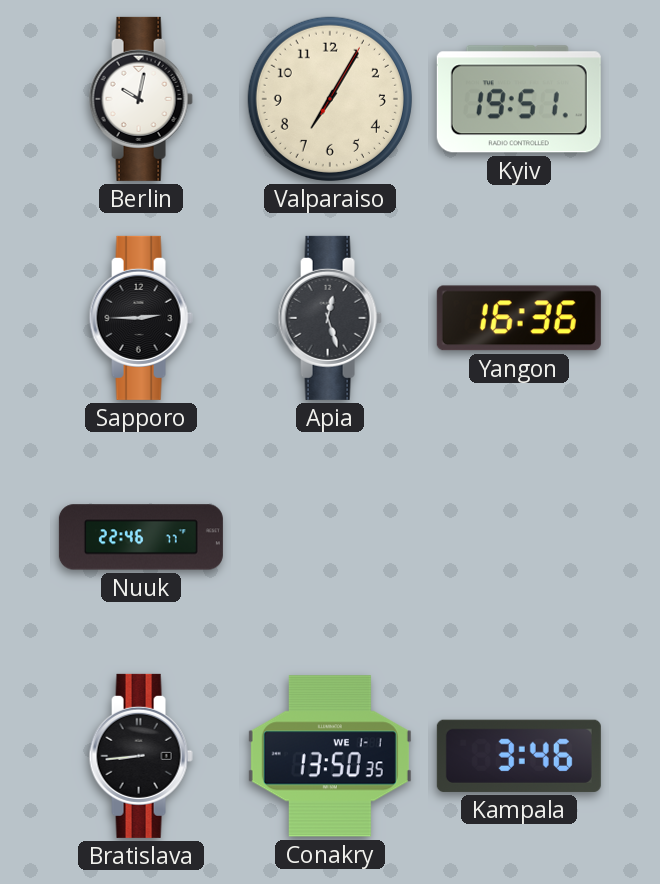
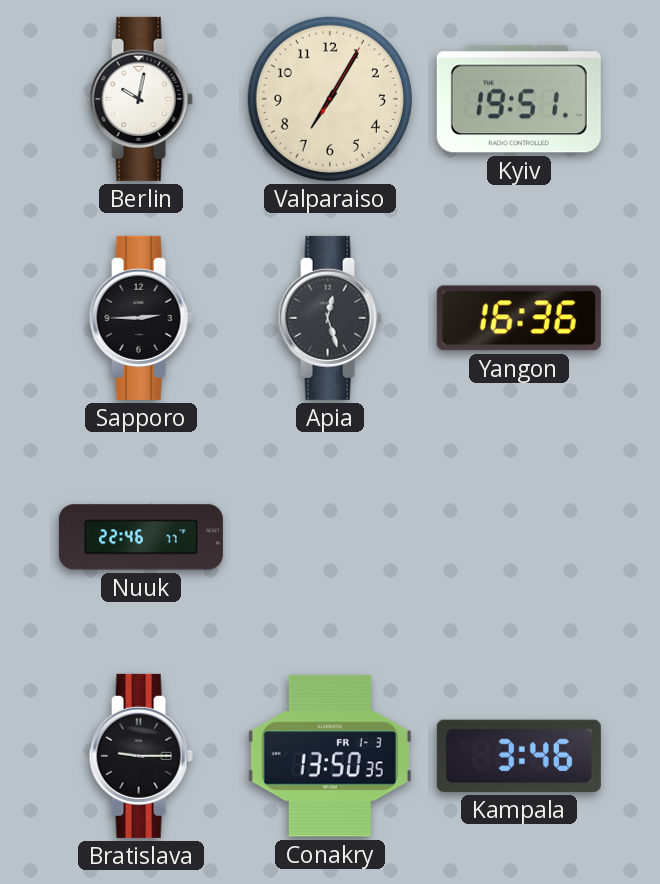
Bratislava: 8:44 -> 9:15
Conakry date: WE 1-1 -> FR 1-3
